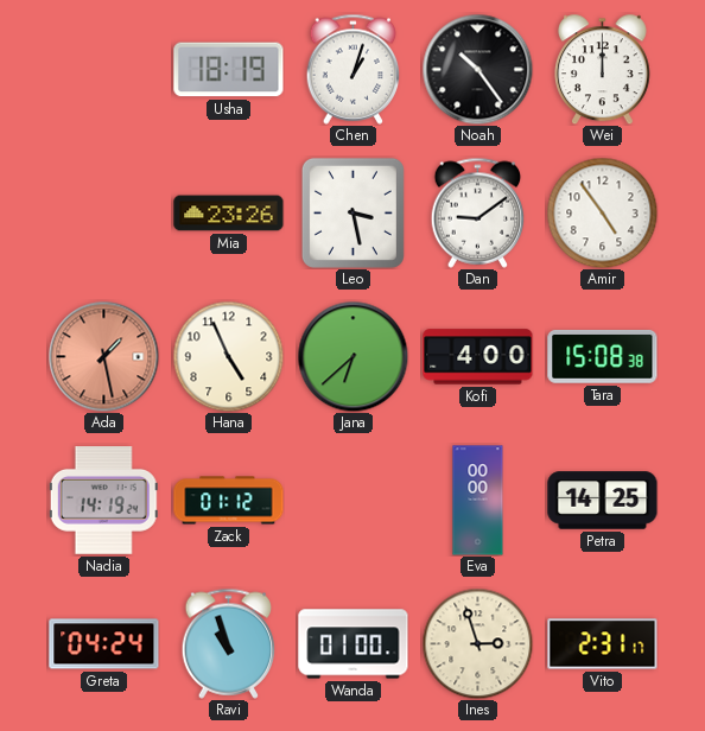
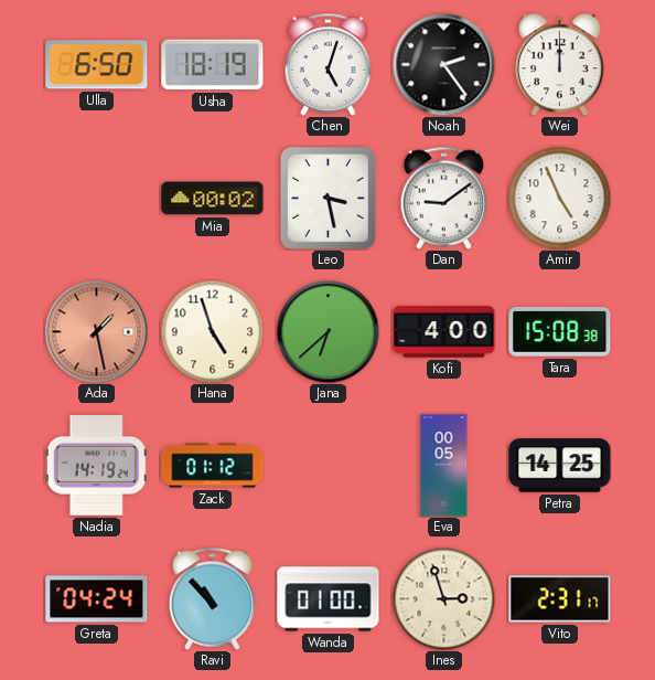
Ulla: none -> 6:50
Chen: 1:03 -> 5:03
Noah: 10:24 -> 2:24
Mia: 23:26 -> 00:02
Amir: 4:54 -> 4:56
Hana: 4:56 -> 4:57
Eva: 00:00 -> 00:05
Ravi: 10:57 -> 10:53
